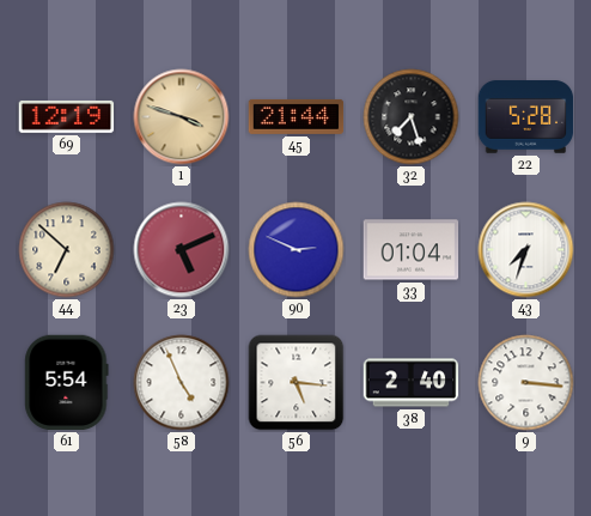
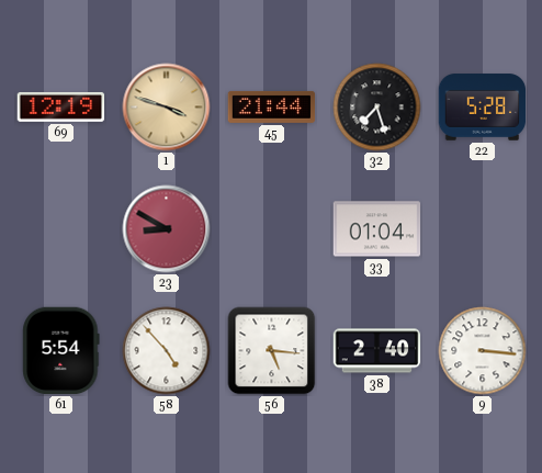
44: 6:52 -> none
23: 5:11 -> 8:50
90: 2:49 -> none
43: 7:33 -> none
58: 4:56 -> 4:53
